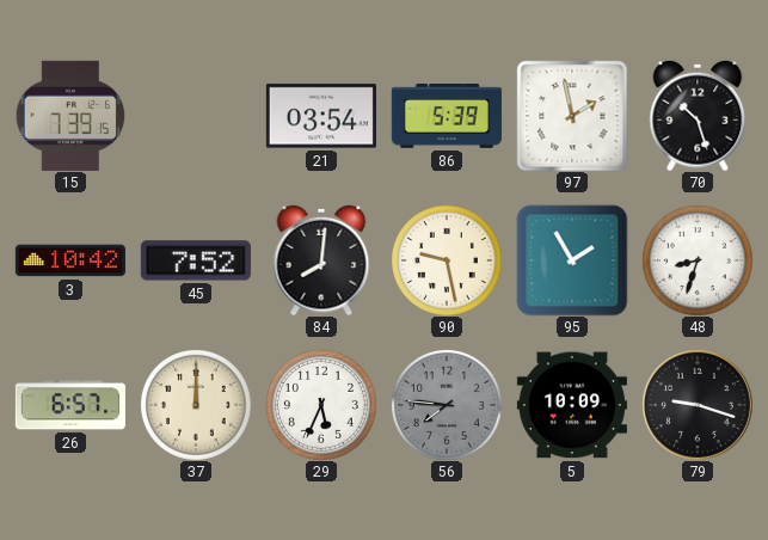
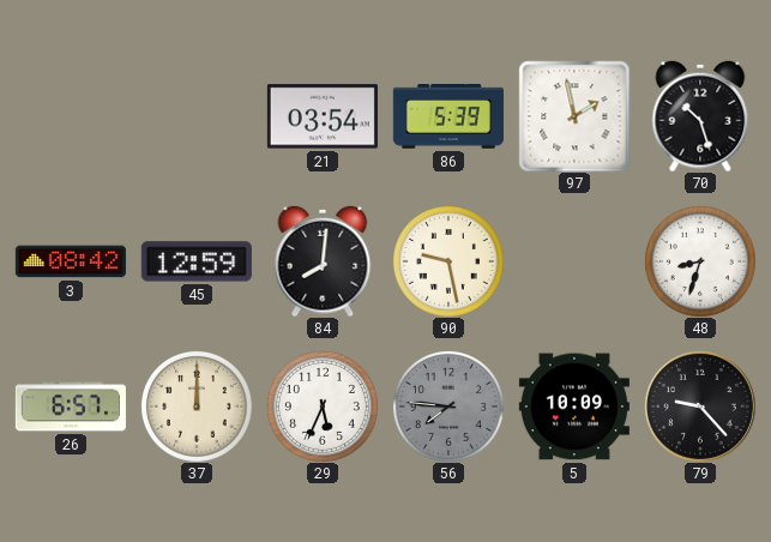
15: 7:39 -> none
3: 10:42 -> 08:42
45: 7:52 -> 12:59
95: 1:55 -> none
79: 9:18 -> 9:23
